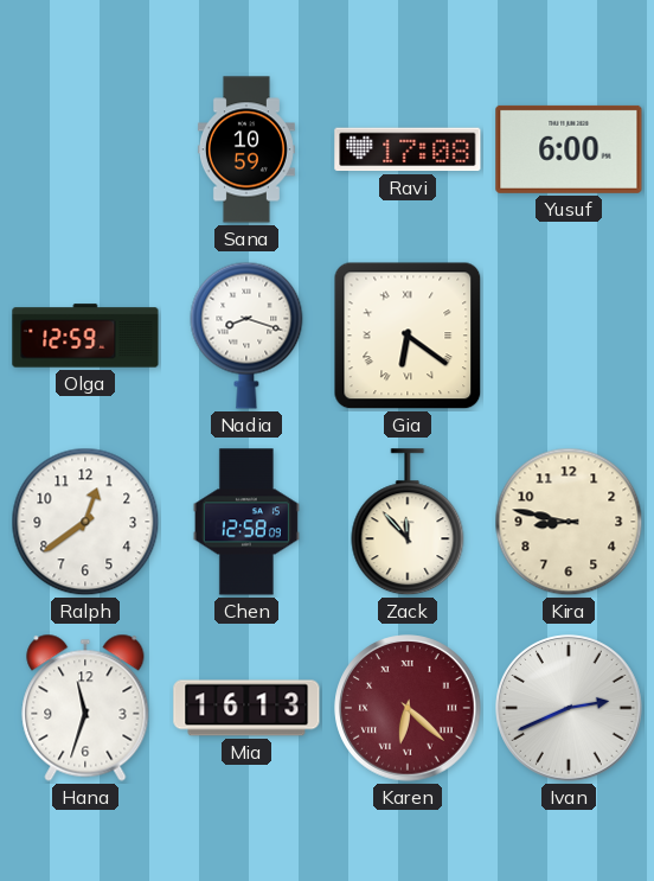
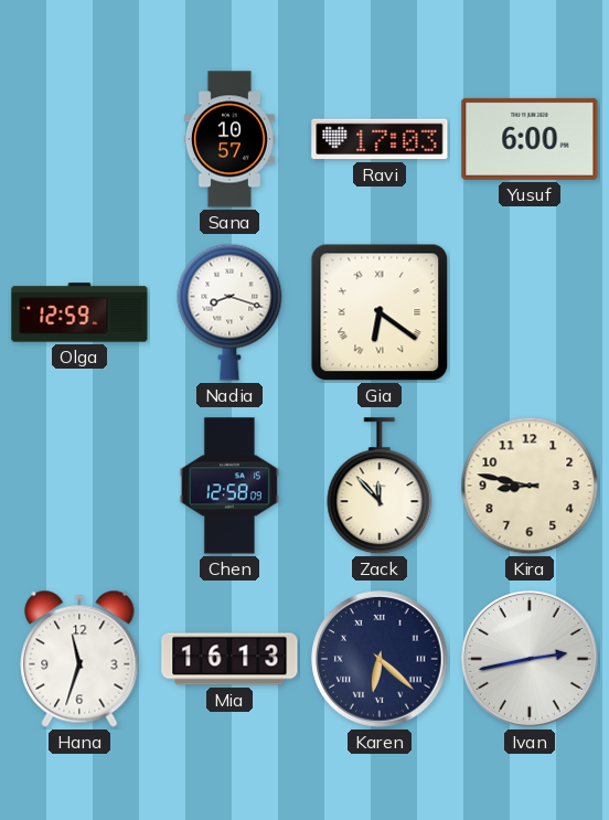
Sana: 10:59 -> 10:57
Ravi: 17:08 -> 17:03
Ralph: 12:39 -> none
Karen dial: burgundy -> navy
Ivan: 2:41 -> 2:43
